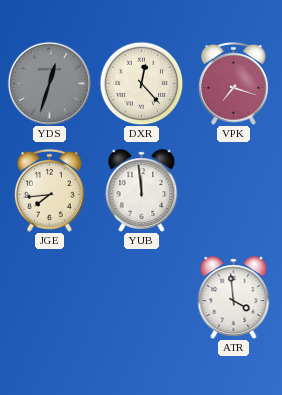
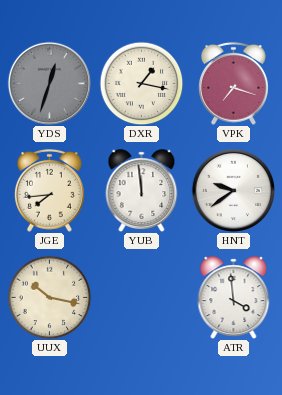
DXR: 12:23 -> 1:17
HNT: none -> 9:39
UUX: none -> 10:17
